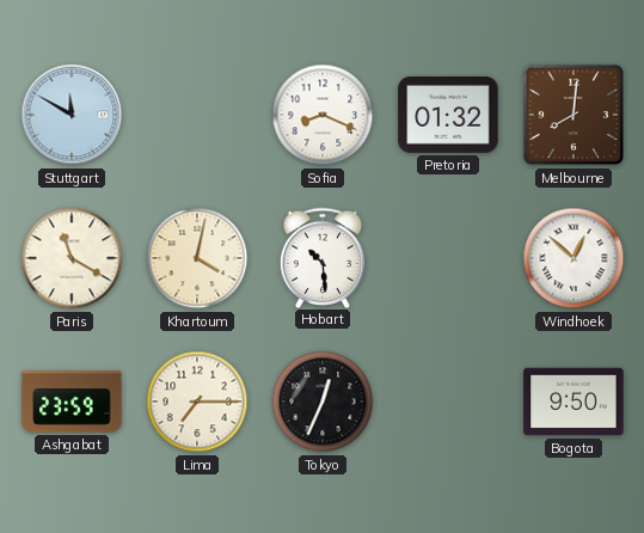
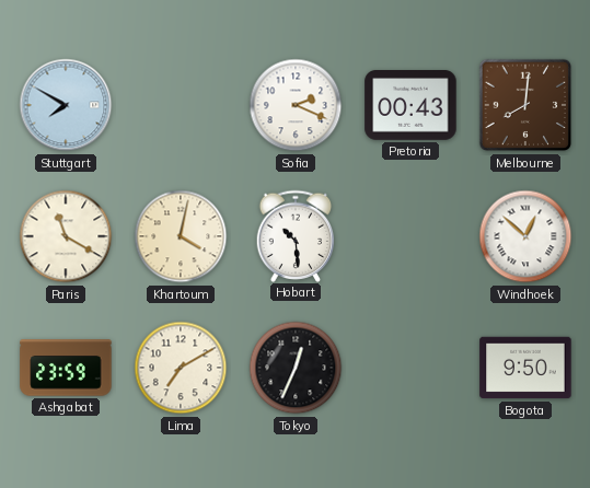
Stuttgart: 11:50 -> 7:50
Sofia: 8:19 -> 2:19
Pretoria: 01:32 -> 00:43
Lima: 7:15 -> 7:10
